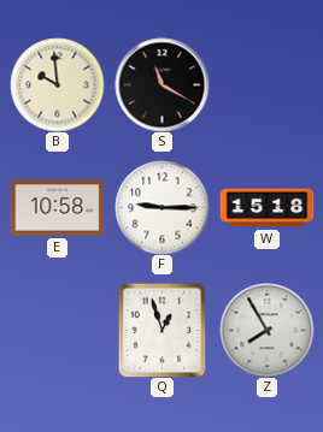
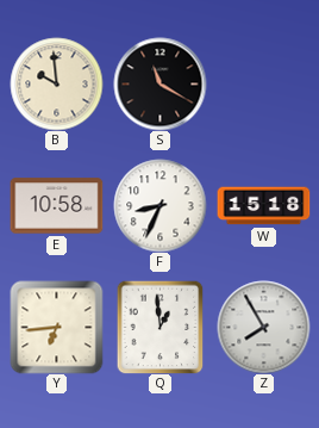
F: 9:15 -> 8:34
Y: none -> 6:44
Q: 12:57 -> 12:59
